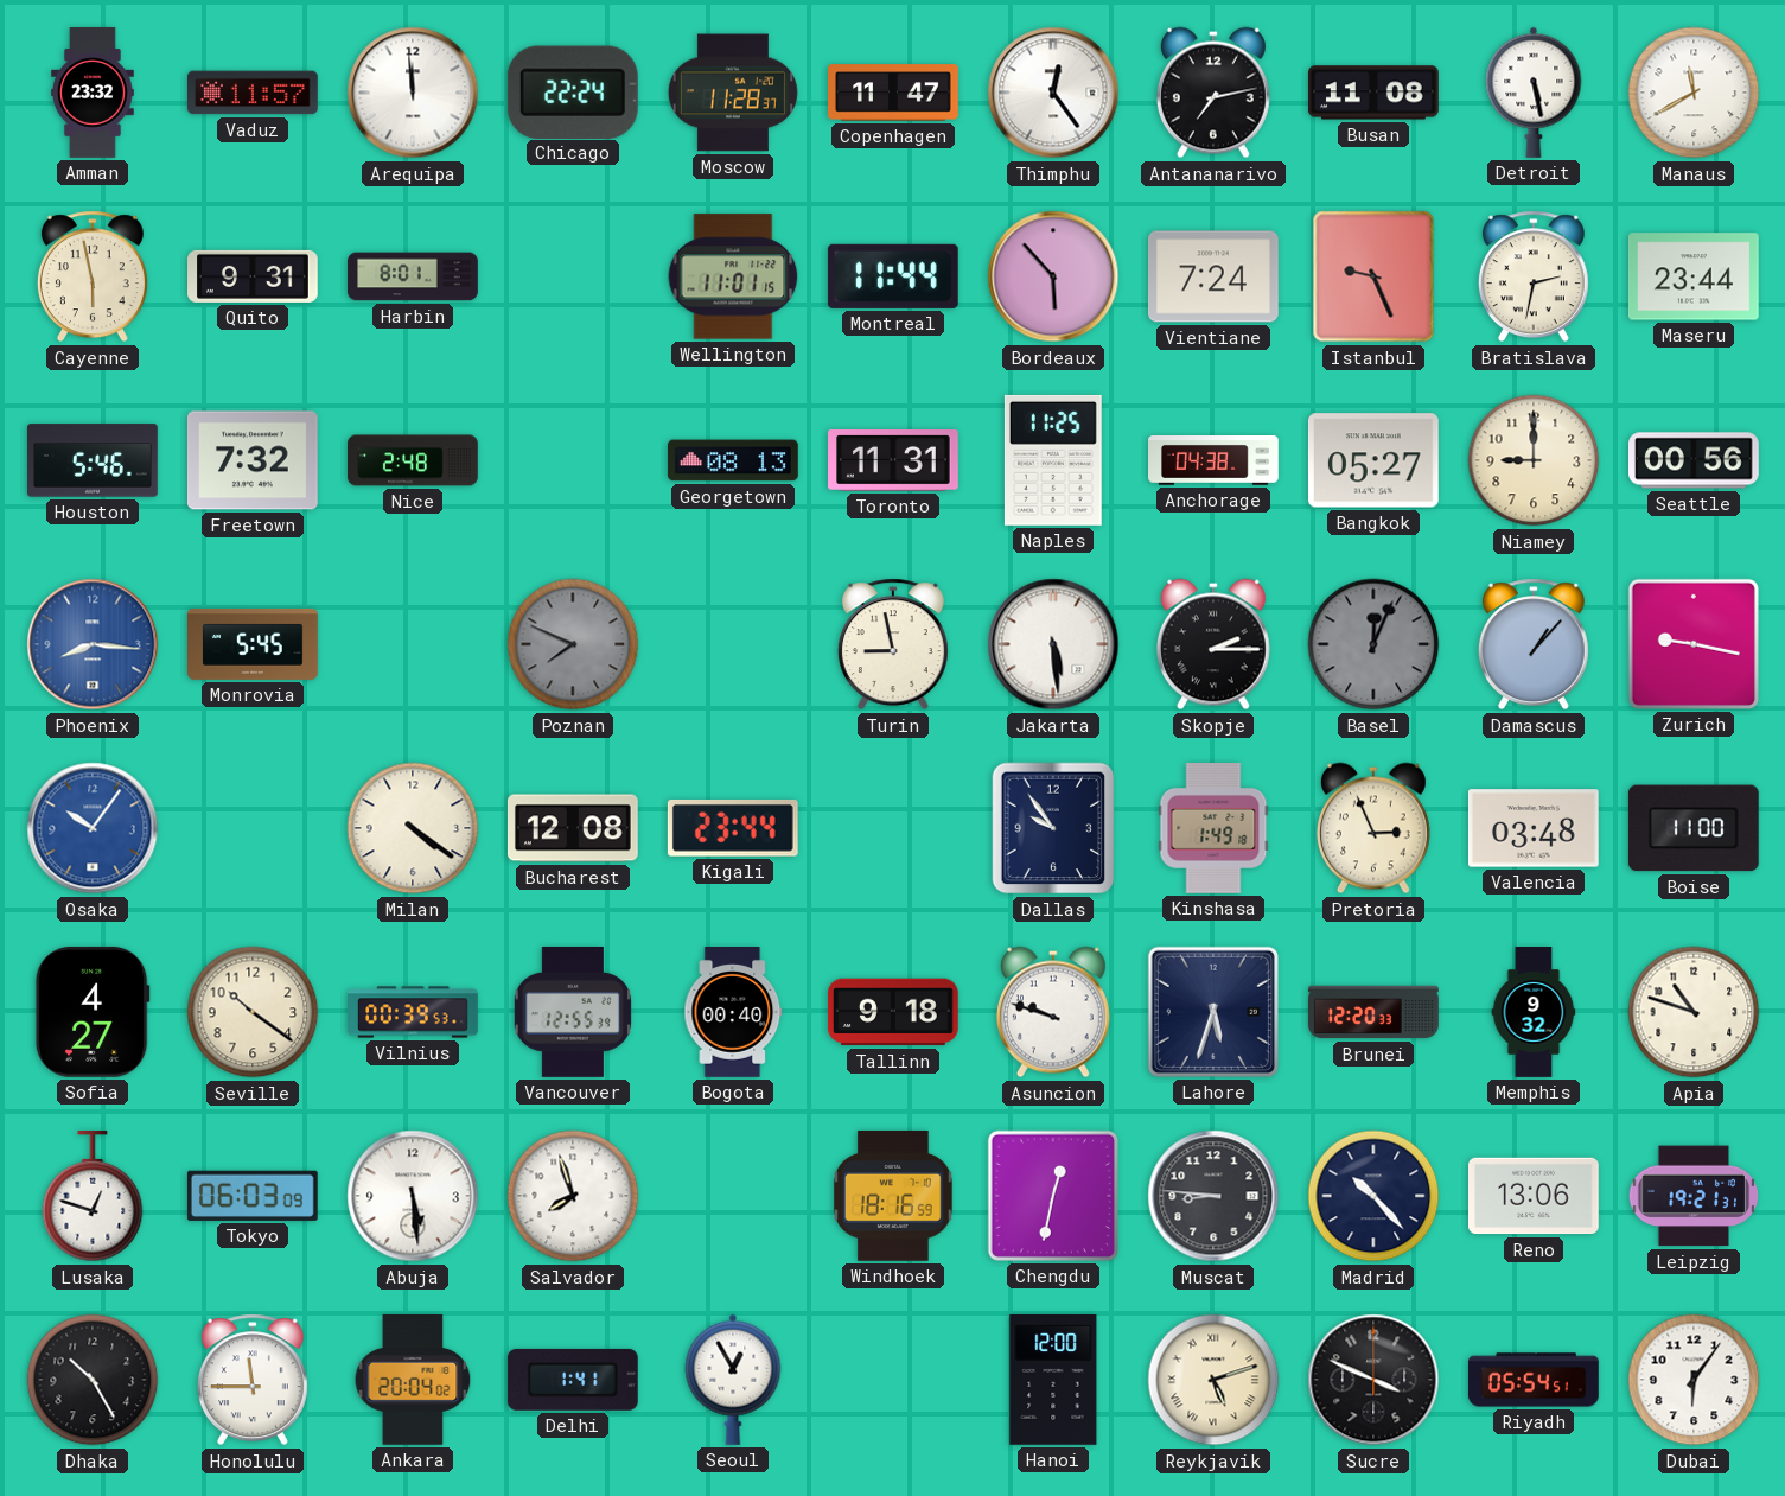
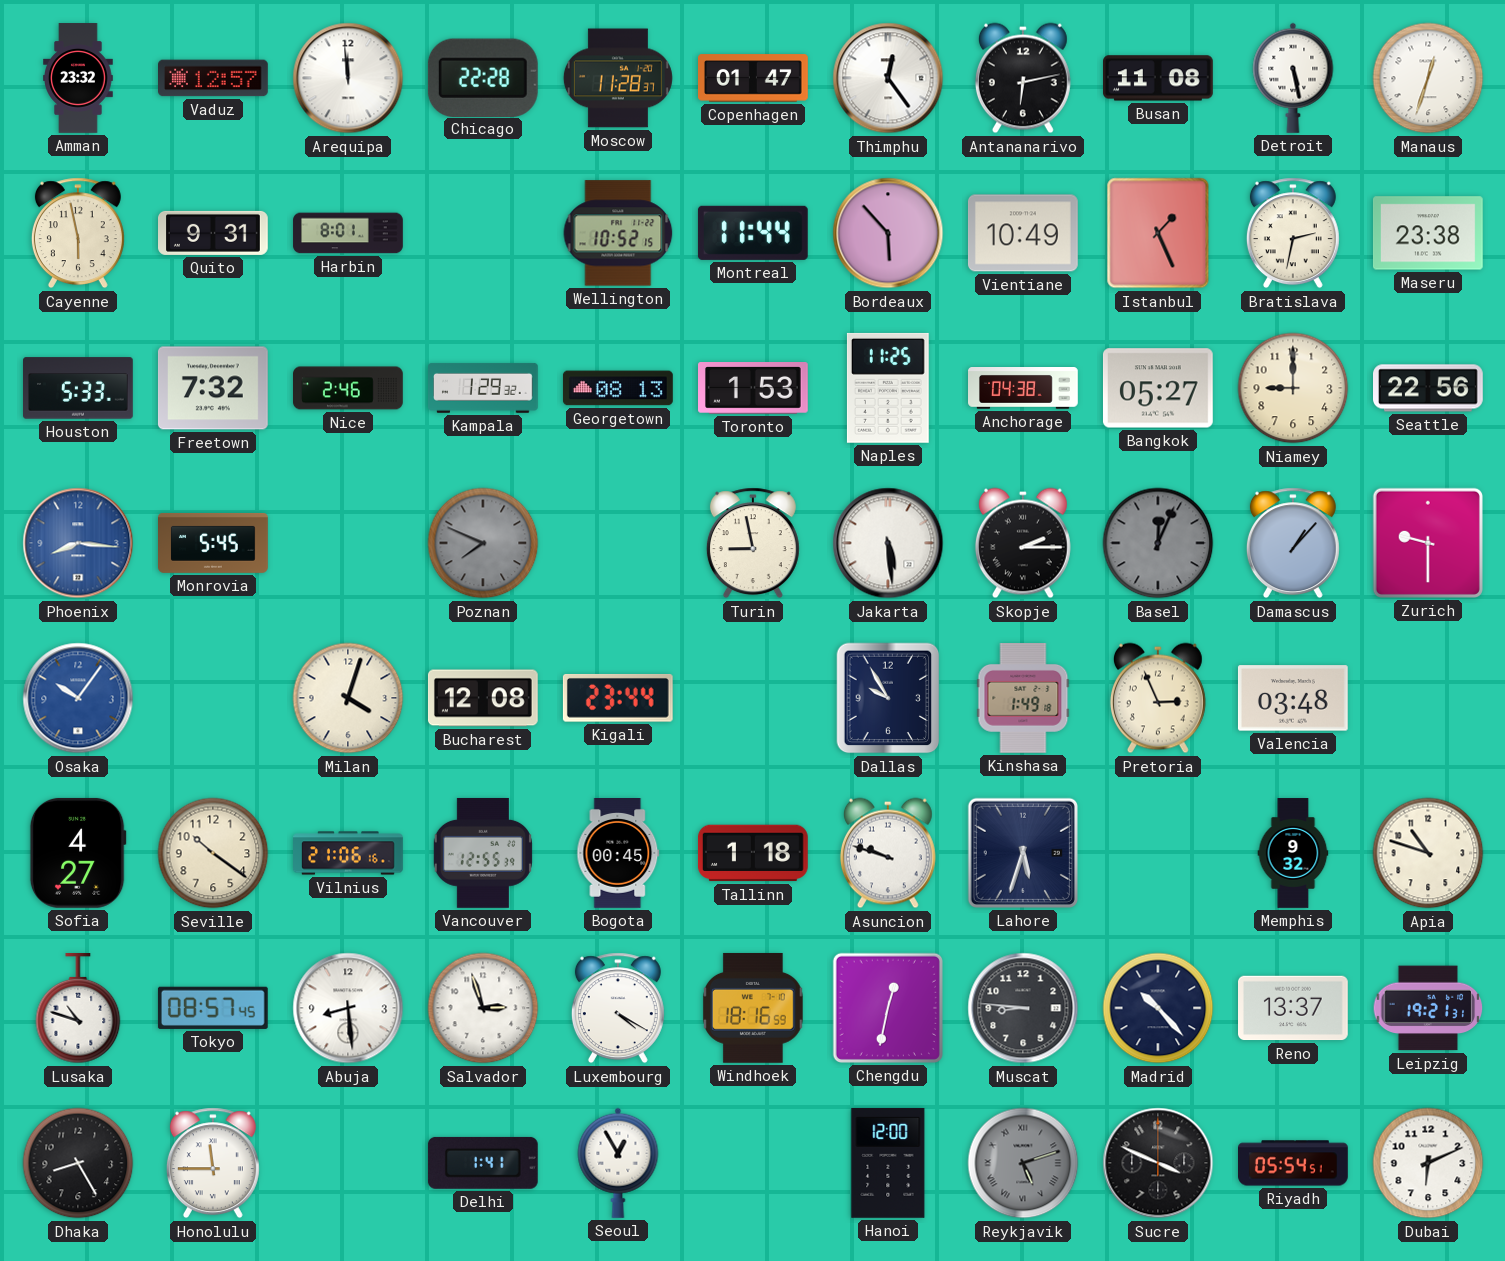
Vaduz: 11:57 -> 12:57
Chicago: 22:24 -> 22:28
Copenhagen: 11:47 -> 01:47
Antananarivo: 7:13 -> 6:13
Manaus: 11:40 -> 12:33
Wellington: 11:01 -> 10:52
Vientiane: 7:24 -> 10:49
Istanbul: 9:26 -> 1:26
Maseru: 23:44 -> 23:38
Houston: 5:46 -> 5:33
Nice: 2:48 -> 2:46
Kampala: none -> 1:29
Toronto: 11:31 -> 1:53
Seattle: 00:56 -> 22:56
Zurich: 9:17 -> 9:30
Milan: 4:21 -> 4:03
Dallas: 9:54 -> 9:55
Boise: 11:00 -> none
Vilnius: 00:39 -> 21:06
Bogota: 00:40 -> 00:45
Tallinn: 9:18 -> 1:18
Brunei: 12:20 -> none
Lusaka: 12:48 -> 10:48
Tokyo: 06:03 -> 08:57
Abuja: 5:29 -> 8:29
Salvador: 7:57 -> 2:57
Luxembourg: none -> 4:20
Reno: 13:06 -> 13:37
Dhaka: 10:25 -> 8:25
Ankara: 20:04 -> none
Reykjavik dial: cream -> grey
Dubai: 6:06 -> 6:11
